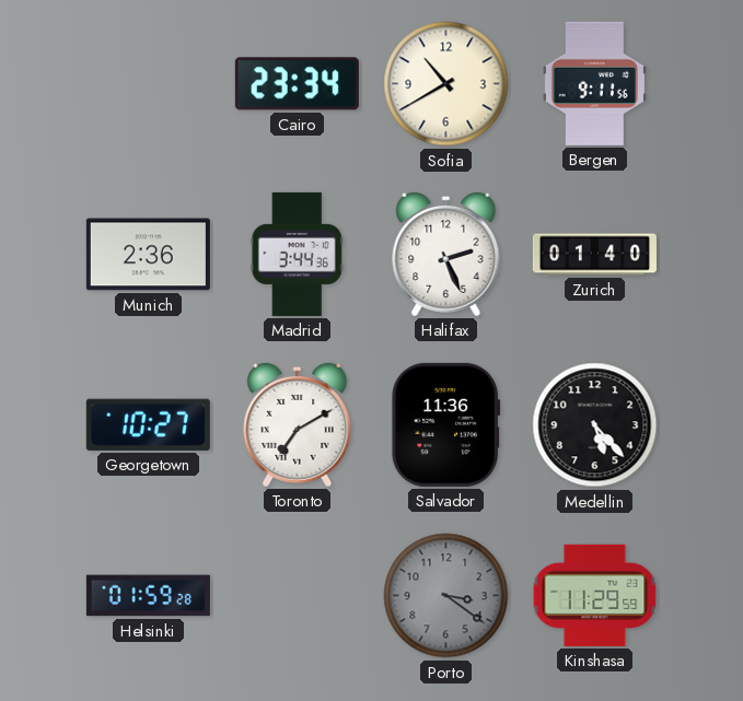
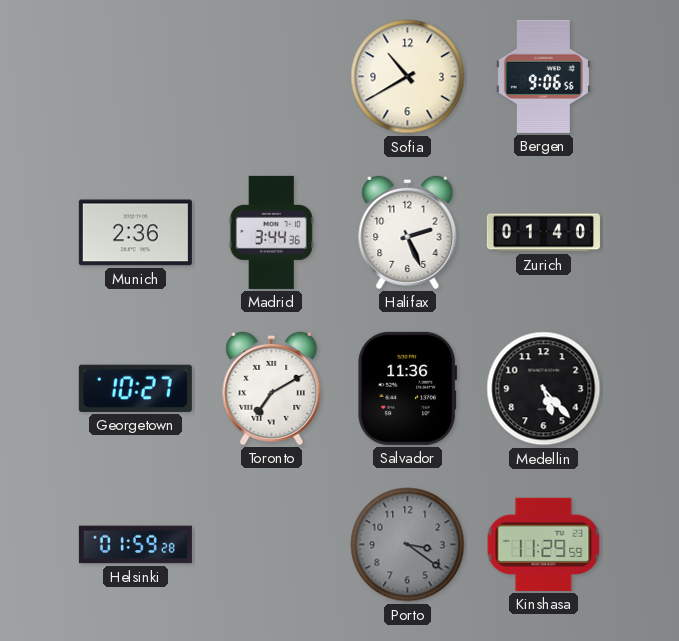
Cairo: 23:34 -> none
Bergen: 9:11 -> 9:06
